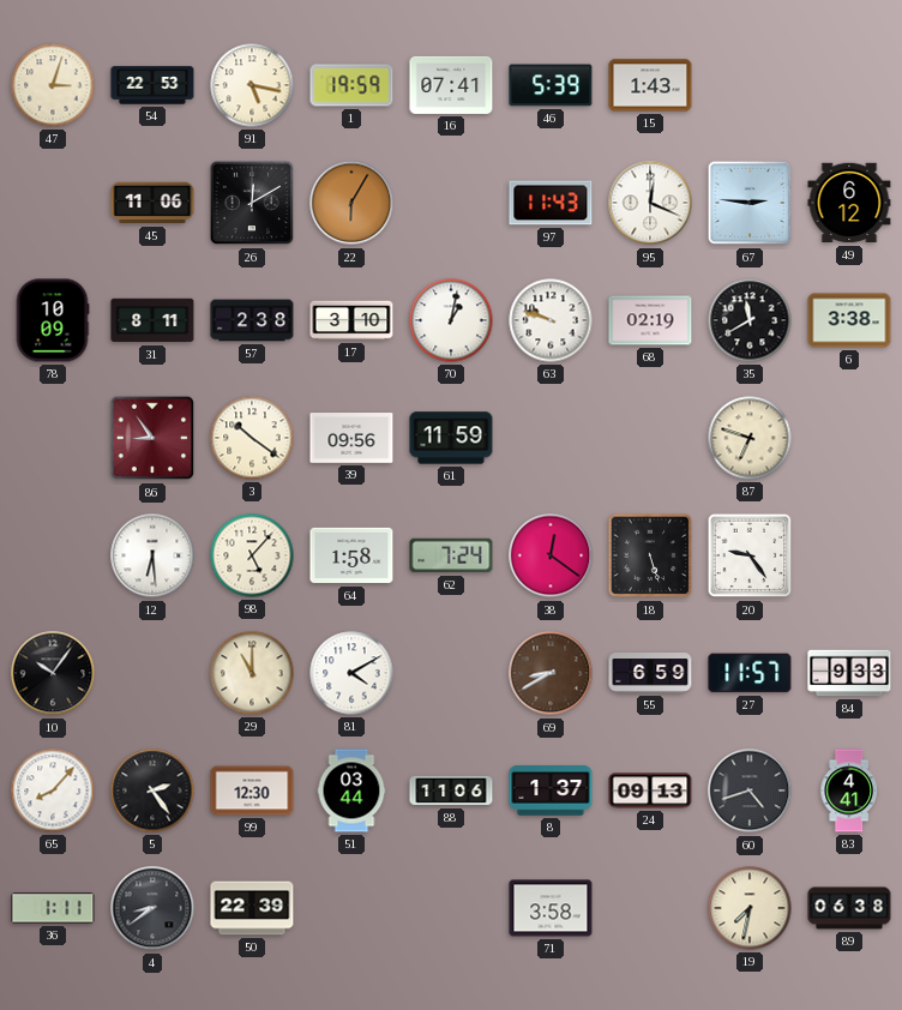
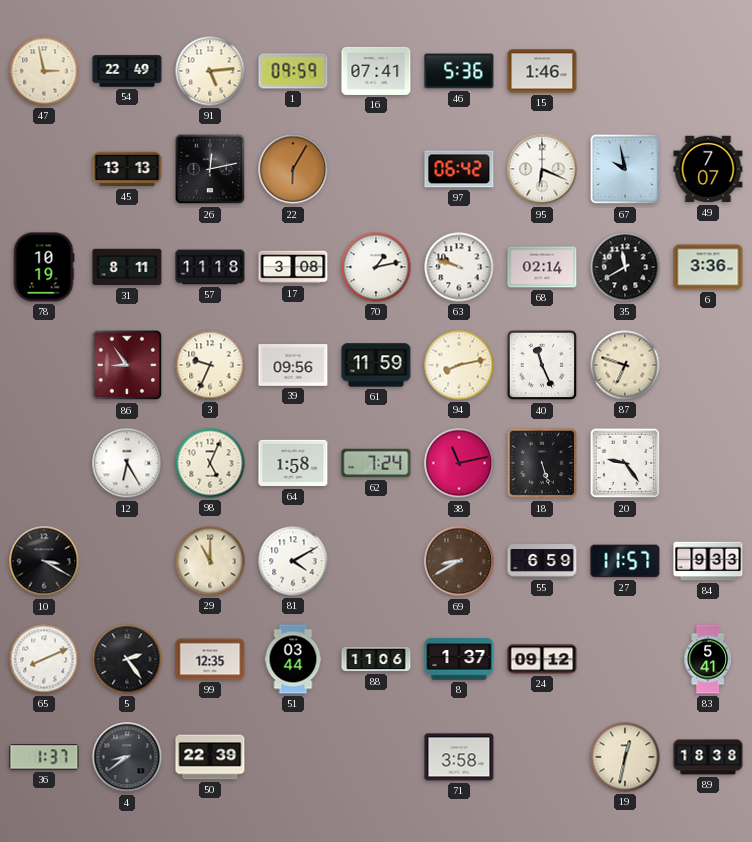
47: 3:03 -> 2:58
54: 22:53 -> 22:49
91: 5:17 -> 5:14
1: 19:59 -> 09:59
46: 5:39 -> 5:36
15: 1:43 -> 1:46
45: 11:06 -> 13:13
26: 12:10 -> 12:13
97: 11:43 -> 06:42
95: 12:19 -> 6:19
67: 2:46 -> 9:58
49: 6:12 -> 7:07
78: 10:09 -> 10:19
57: 2:38 -> 11:18
17: 3:10 -> 3:08
70: 1:02 -> 1:13
68: 02:19 -> 02:14
6: 3:38 -> 3:36
3: 10:21 -> 9:34
94: none -> 8:13
40: none -> 11:26
12: 6:29 -> 6:25
98: 5:07 -> 5:04
38: 12:21 -> 11:13
10: 10:06 -> 3:20
65: 8:07 -> 8:11
99: 12:30 -> 12:35
24: 09:13 -> 09:12
60: 4:42 -> none
83: 4:41 -> 5:41
36: 1:11 -> 1:37
19: 7:32 -> 12:32
89: 06:38 -> 18:38
